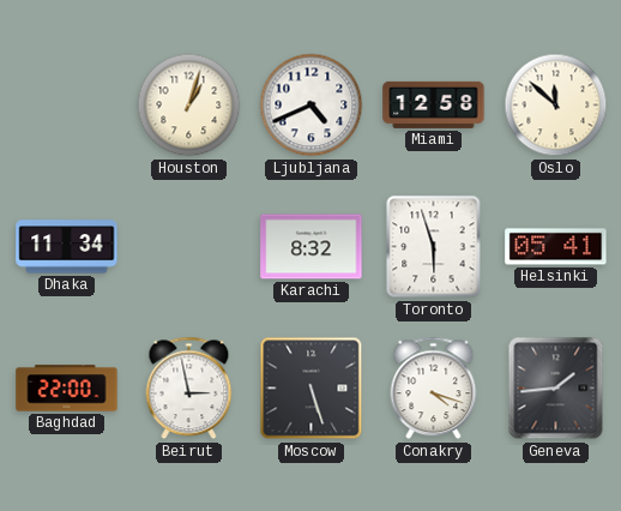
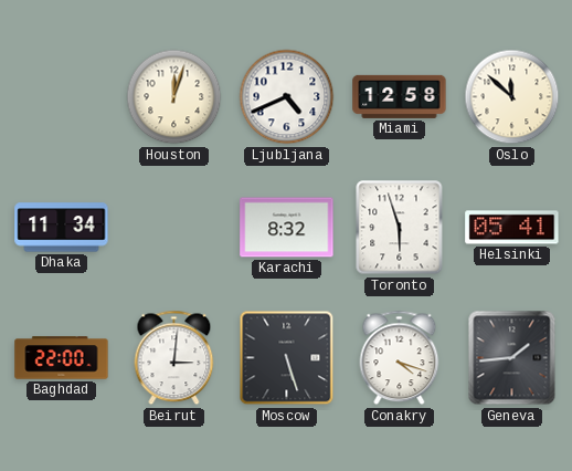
Houston: 1:03 -> 12:03
Beirut: 2:58 -> 3:01
